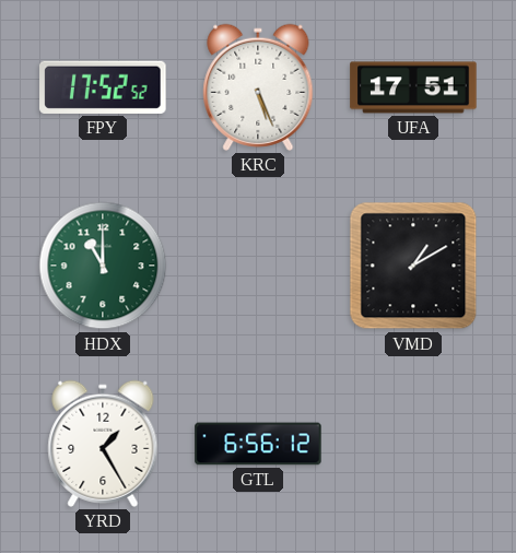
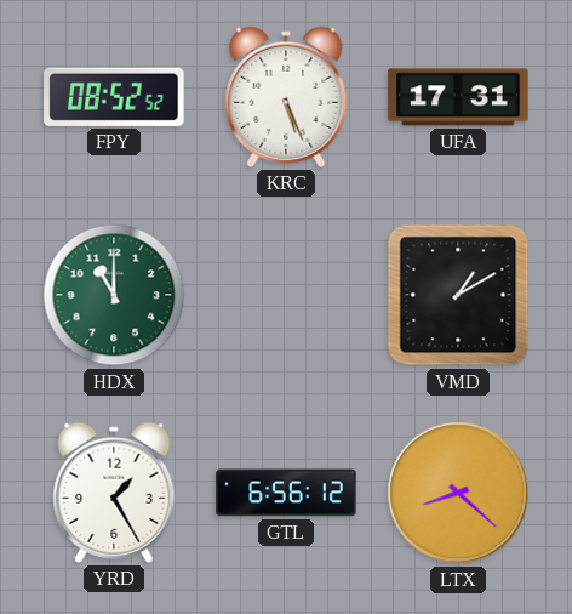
FPY: 17:52 -> 08:52
UFA: 17:51 -> 17:31
LTX: none -> 8:22
